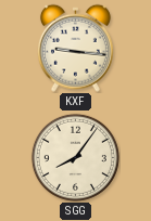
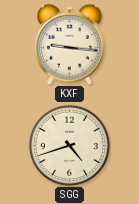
SGG: 8:06 -> 4:42
